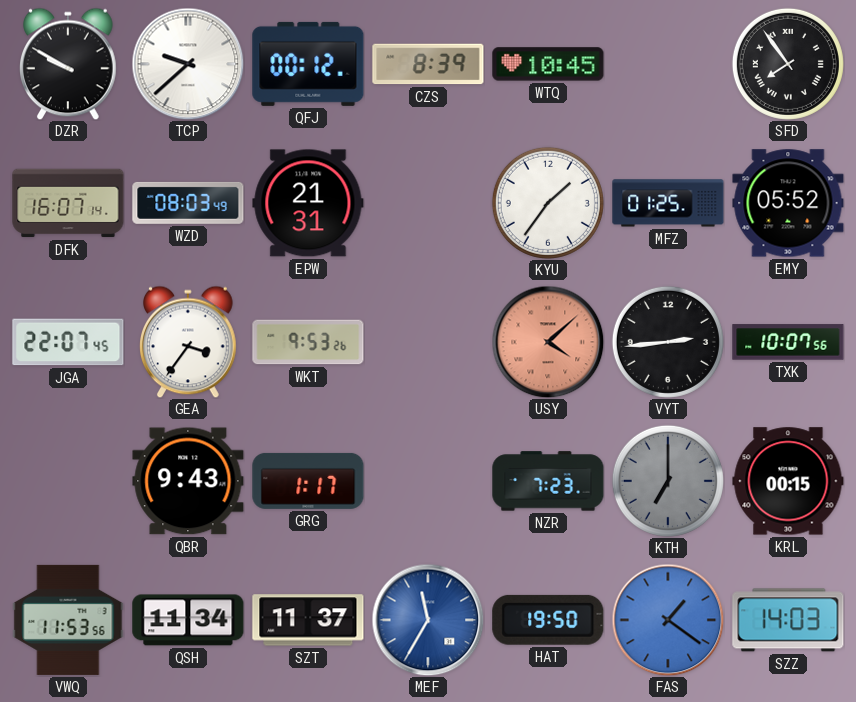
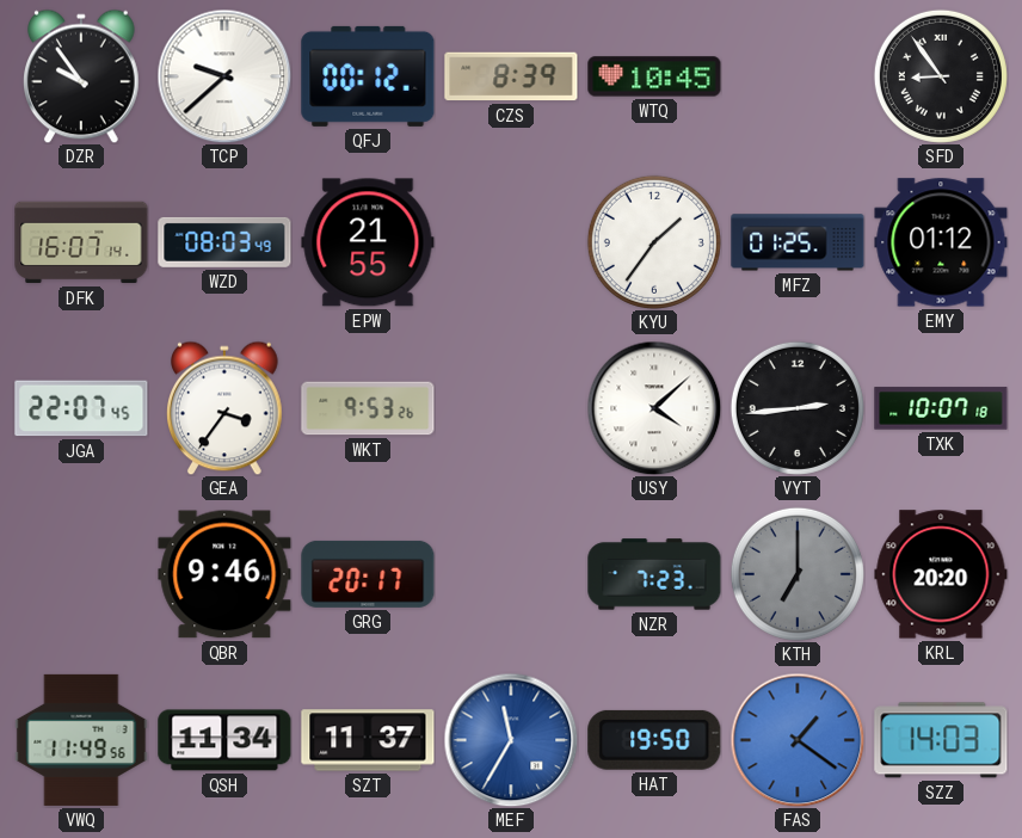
DZR: 9:50 -> 9:54
SFD: 7:54 -> 8:54
EPW: 21:31 -> 21:55
EMY: 05:52 -> 01:12
USY dial: salmon -> white
TXK: 10:07:56 -> 10:07:18
QBR: 9:43 -> 9:46
GRG: 1:17 -> 20:17
KRL: 00:15 -> 20:20
VWQ: 11:53 -> 11:49
